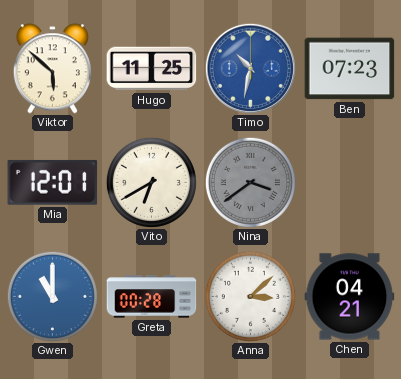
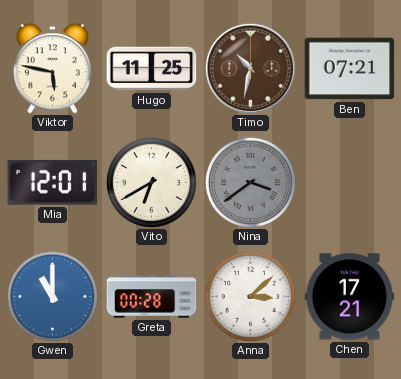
Viktor: 5:52 -> 5:47
Timo dial: blue -> brown
Ben: 07:23 -> 07:21
Chen: 04:21 -> 17:21
